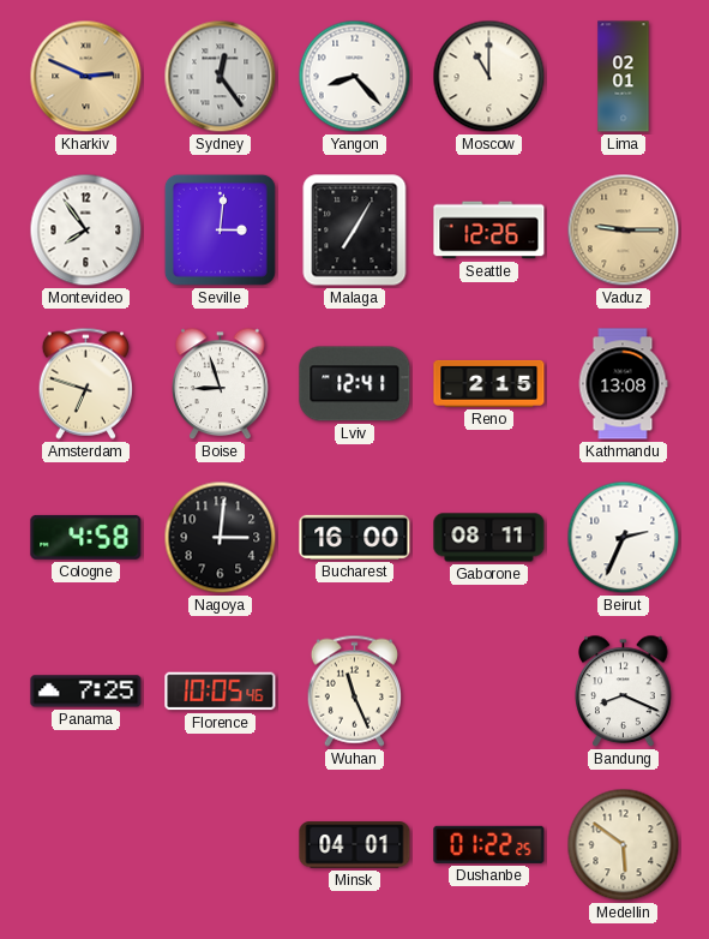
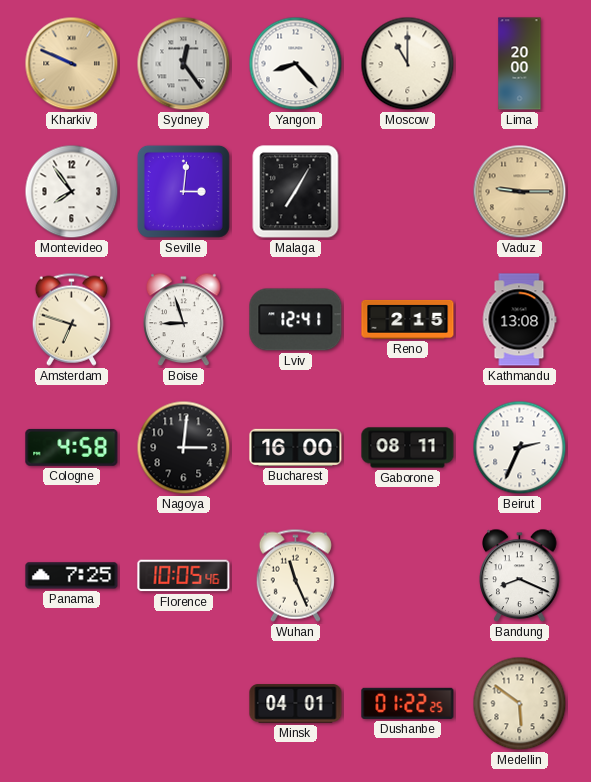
Kharkiv: 2:49 -> 9:49
Lima: 02:01 -> 20:00
Seattle: 12:26 -> none
